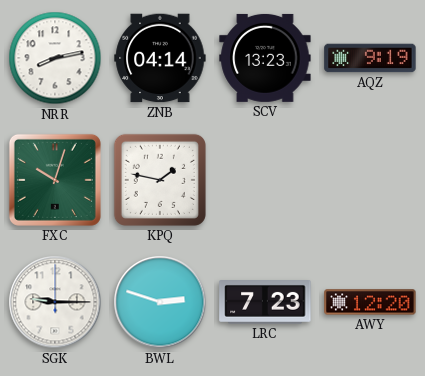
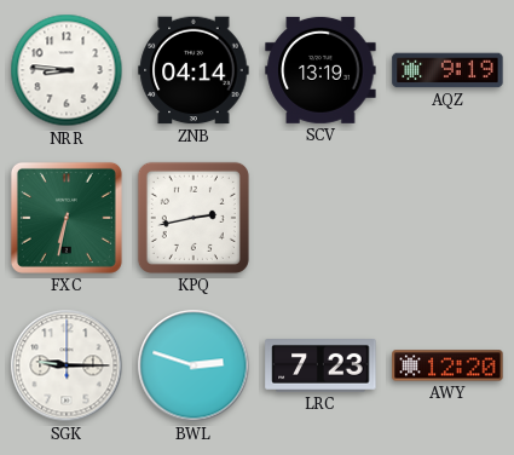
NRR: 8:13 -> 8:46
SCV: 13:23 -> 13:19
FXC: 10:03 -> 6:32
KPQ: 1:47 -> 2:43
